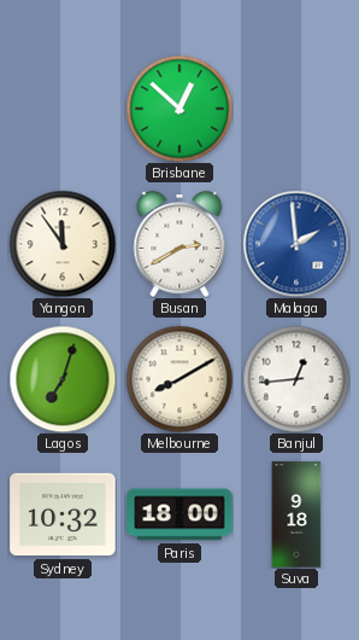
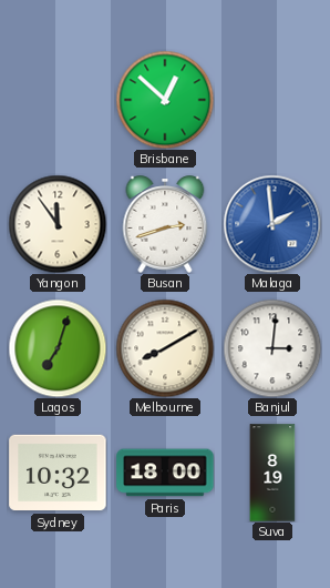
Busan: 2:40 -> 2:42
Banjul: 12:44 -> 3:01
Suva: 9:18 -> 8:19
